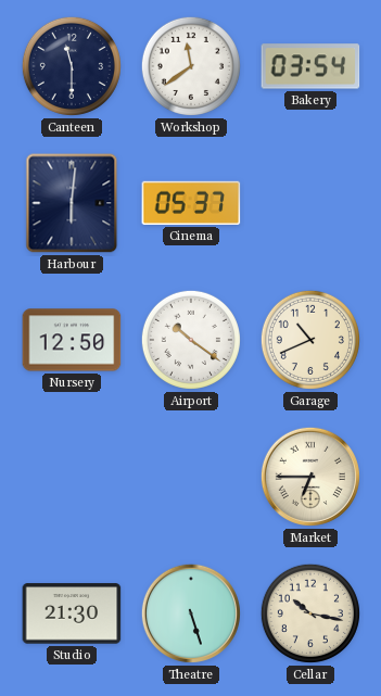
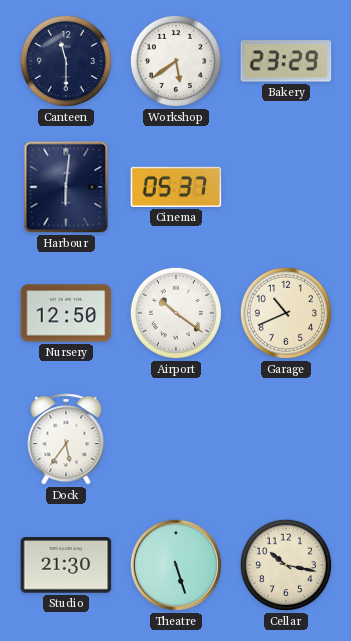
Workshop: 11:39 -> 5:39
Bakery: 03:54 -> 23:29
Dock: none -> 5:36
Market: 6:45 -> none
